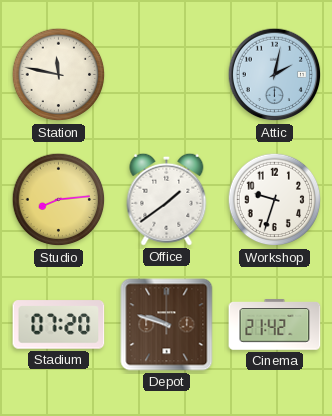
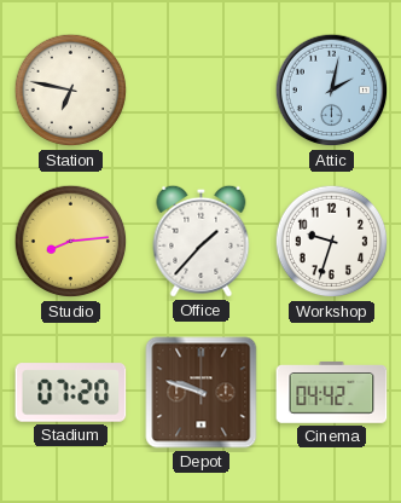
Station: 11:47 -> 6:47
Office: 1:39 -> 1:37
Cinema: 21:42 -> 04:42
